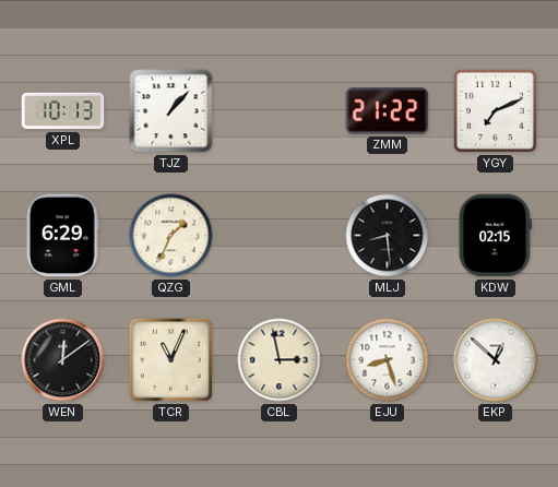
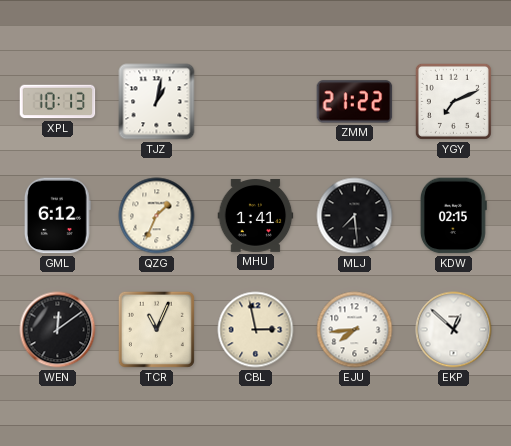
TJZ: 1:07 -> 1:02
GML: 6:29 -> 6:12
MHU: none -> 1:41
MLJ: 8:29 -> 7:29
EJU: 8:27 -> 7:44
